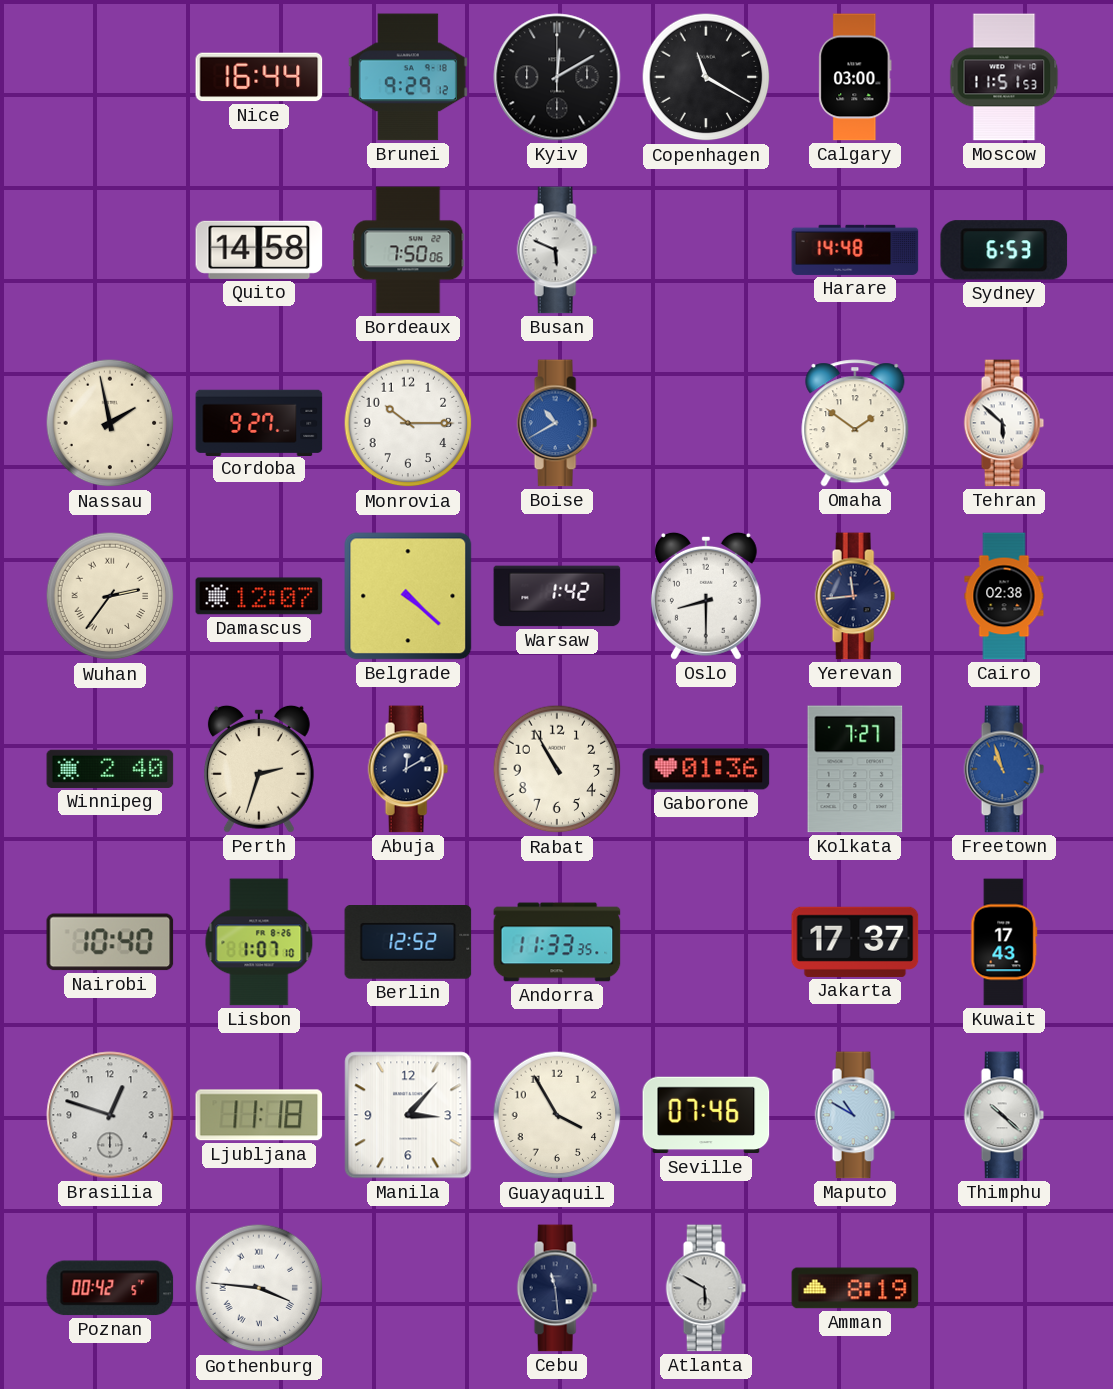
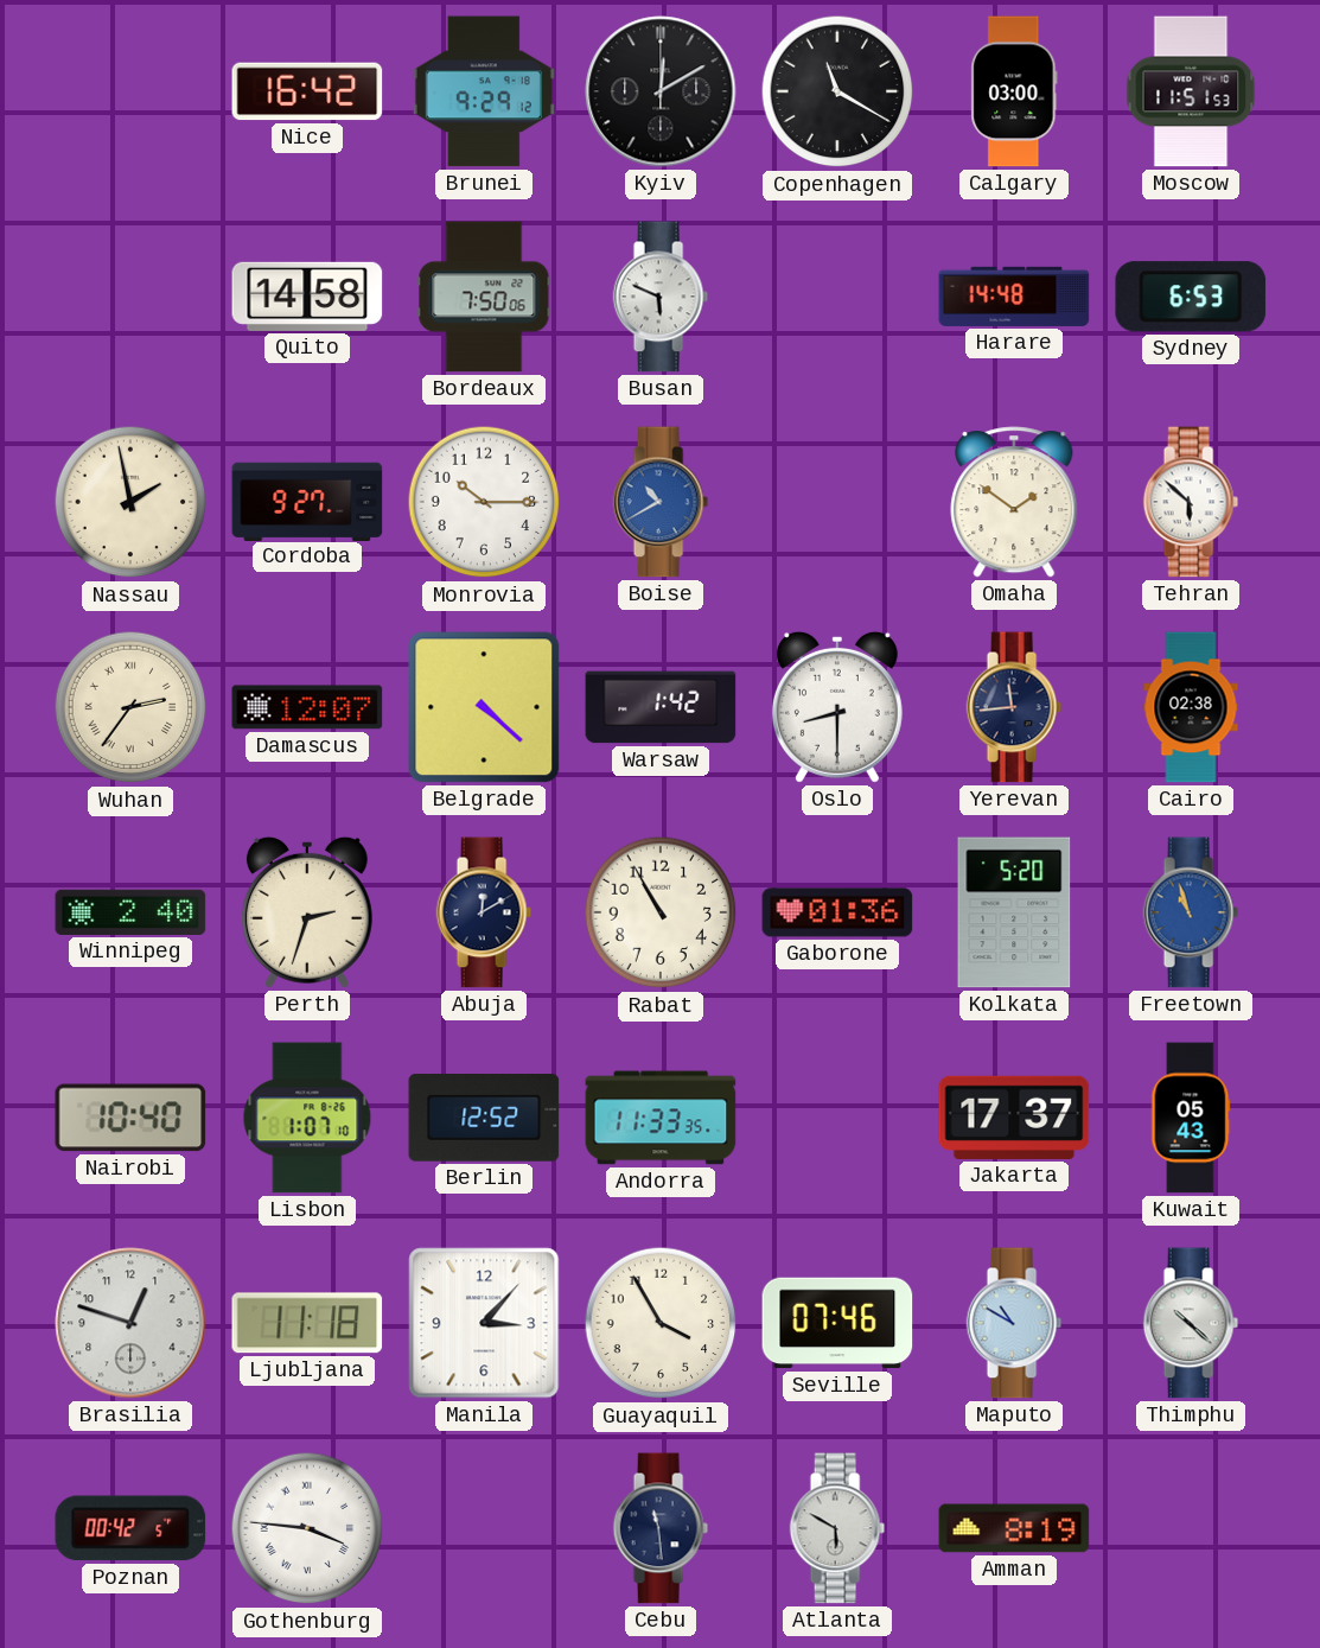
Nice: 16:44 -> 16:42
Kolkata: 7:27 -> 5:20
Kuwait: 17:43 -> 05:43
